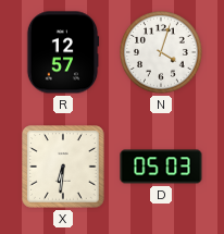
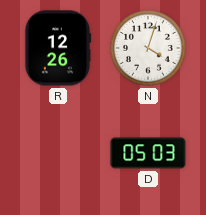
R: 12:57 -> 12:26
X: 6:31 -> none
